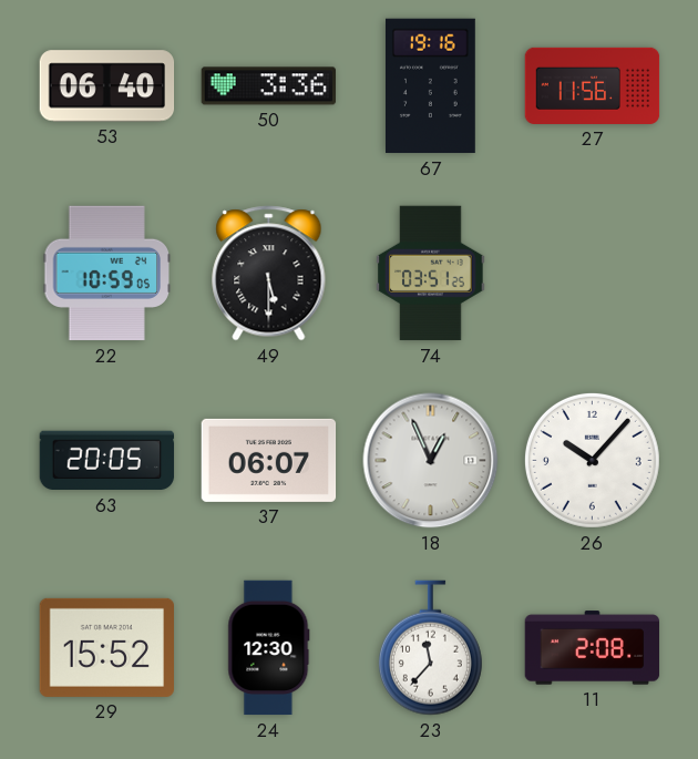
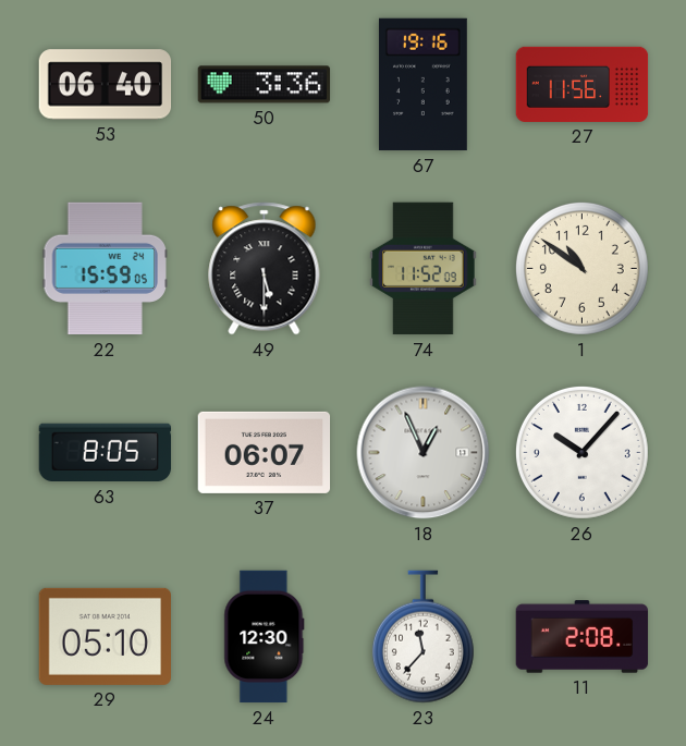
22: 10:59 -> 15:59
74: 03:51 -> 11:52
1: none -> 10:51
63: 20:05 -> 8:05
29: 15:52 -> 05:10
